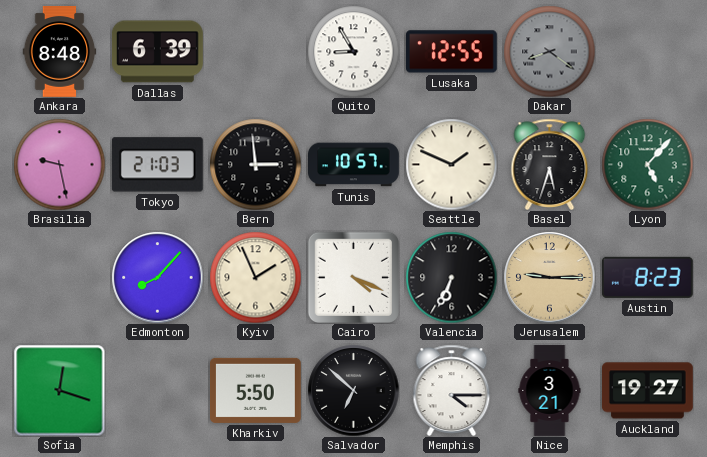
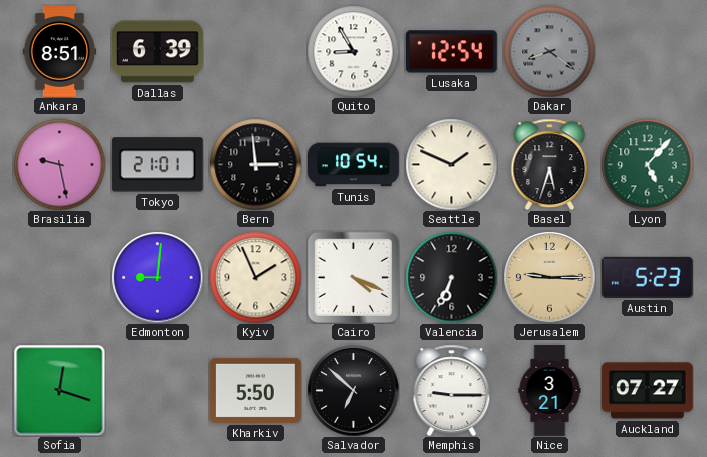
Ankara: 8:48 -> 8:51
Lusaka: 12:55 -> 12:54
Tokyo: 21:03 -> 21:01
Tunis: 10:57 -> 10:54
Edmonton: 8:07 -> 9:01
Austin: 8:23 -> 5:23
Memphis: 4:15 -> 9:15
Auckland: 19:27 -> 07:27
